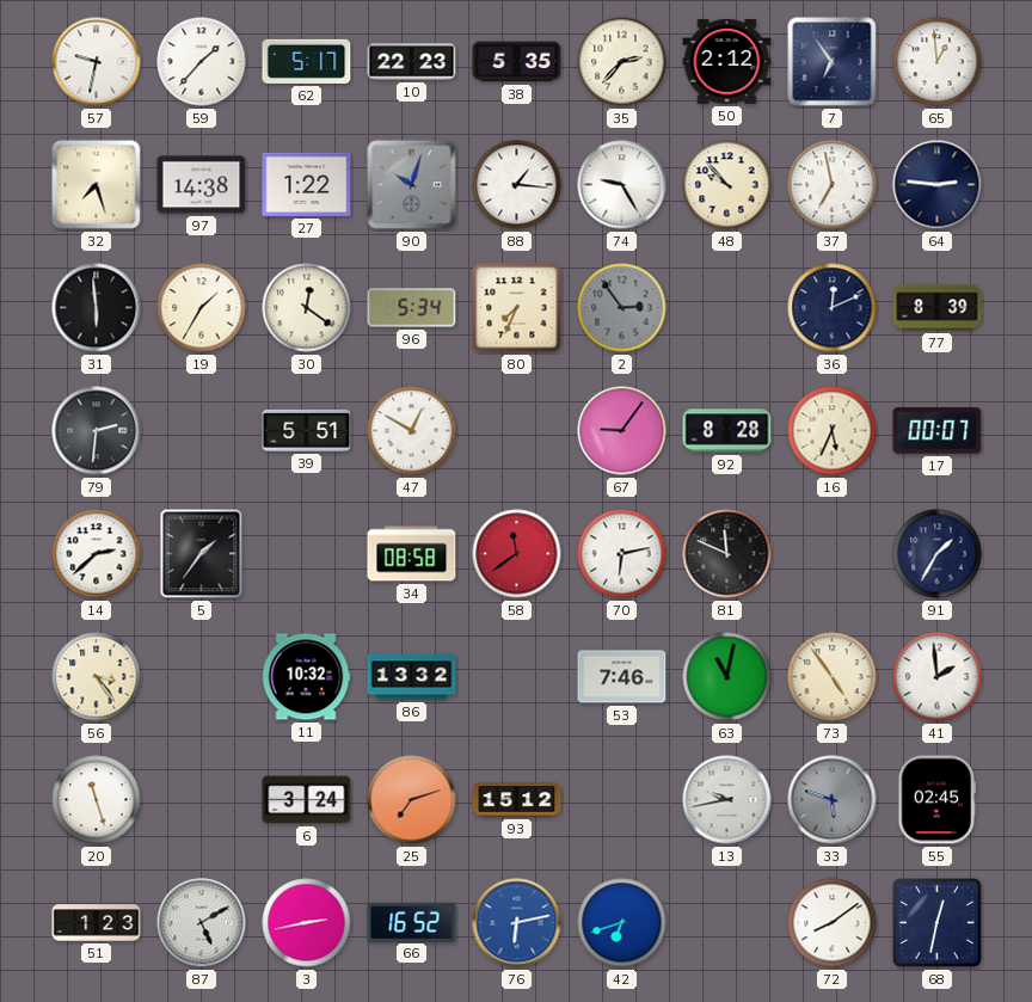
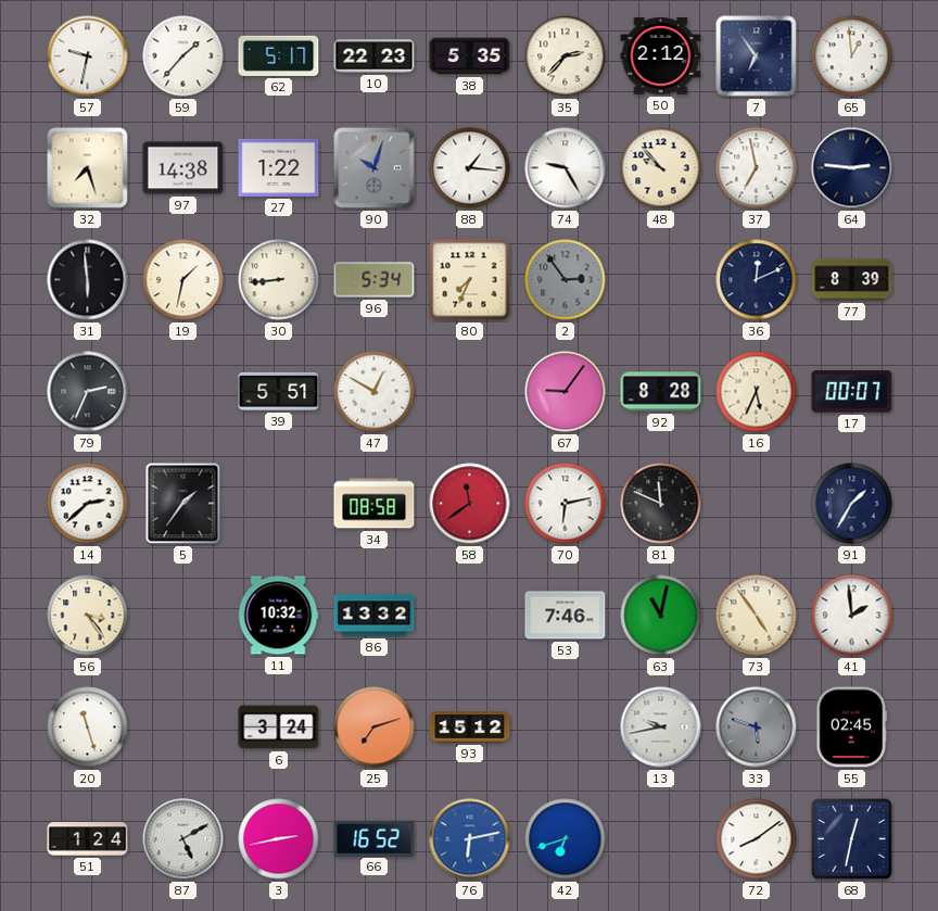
19: 1:35 -> 1:32
30: 12:21 -> 8:44
79: 2:31 -> 2:34
51: 1:23 -> 1:24
